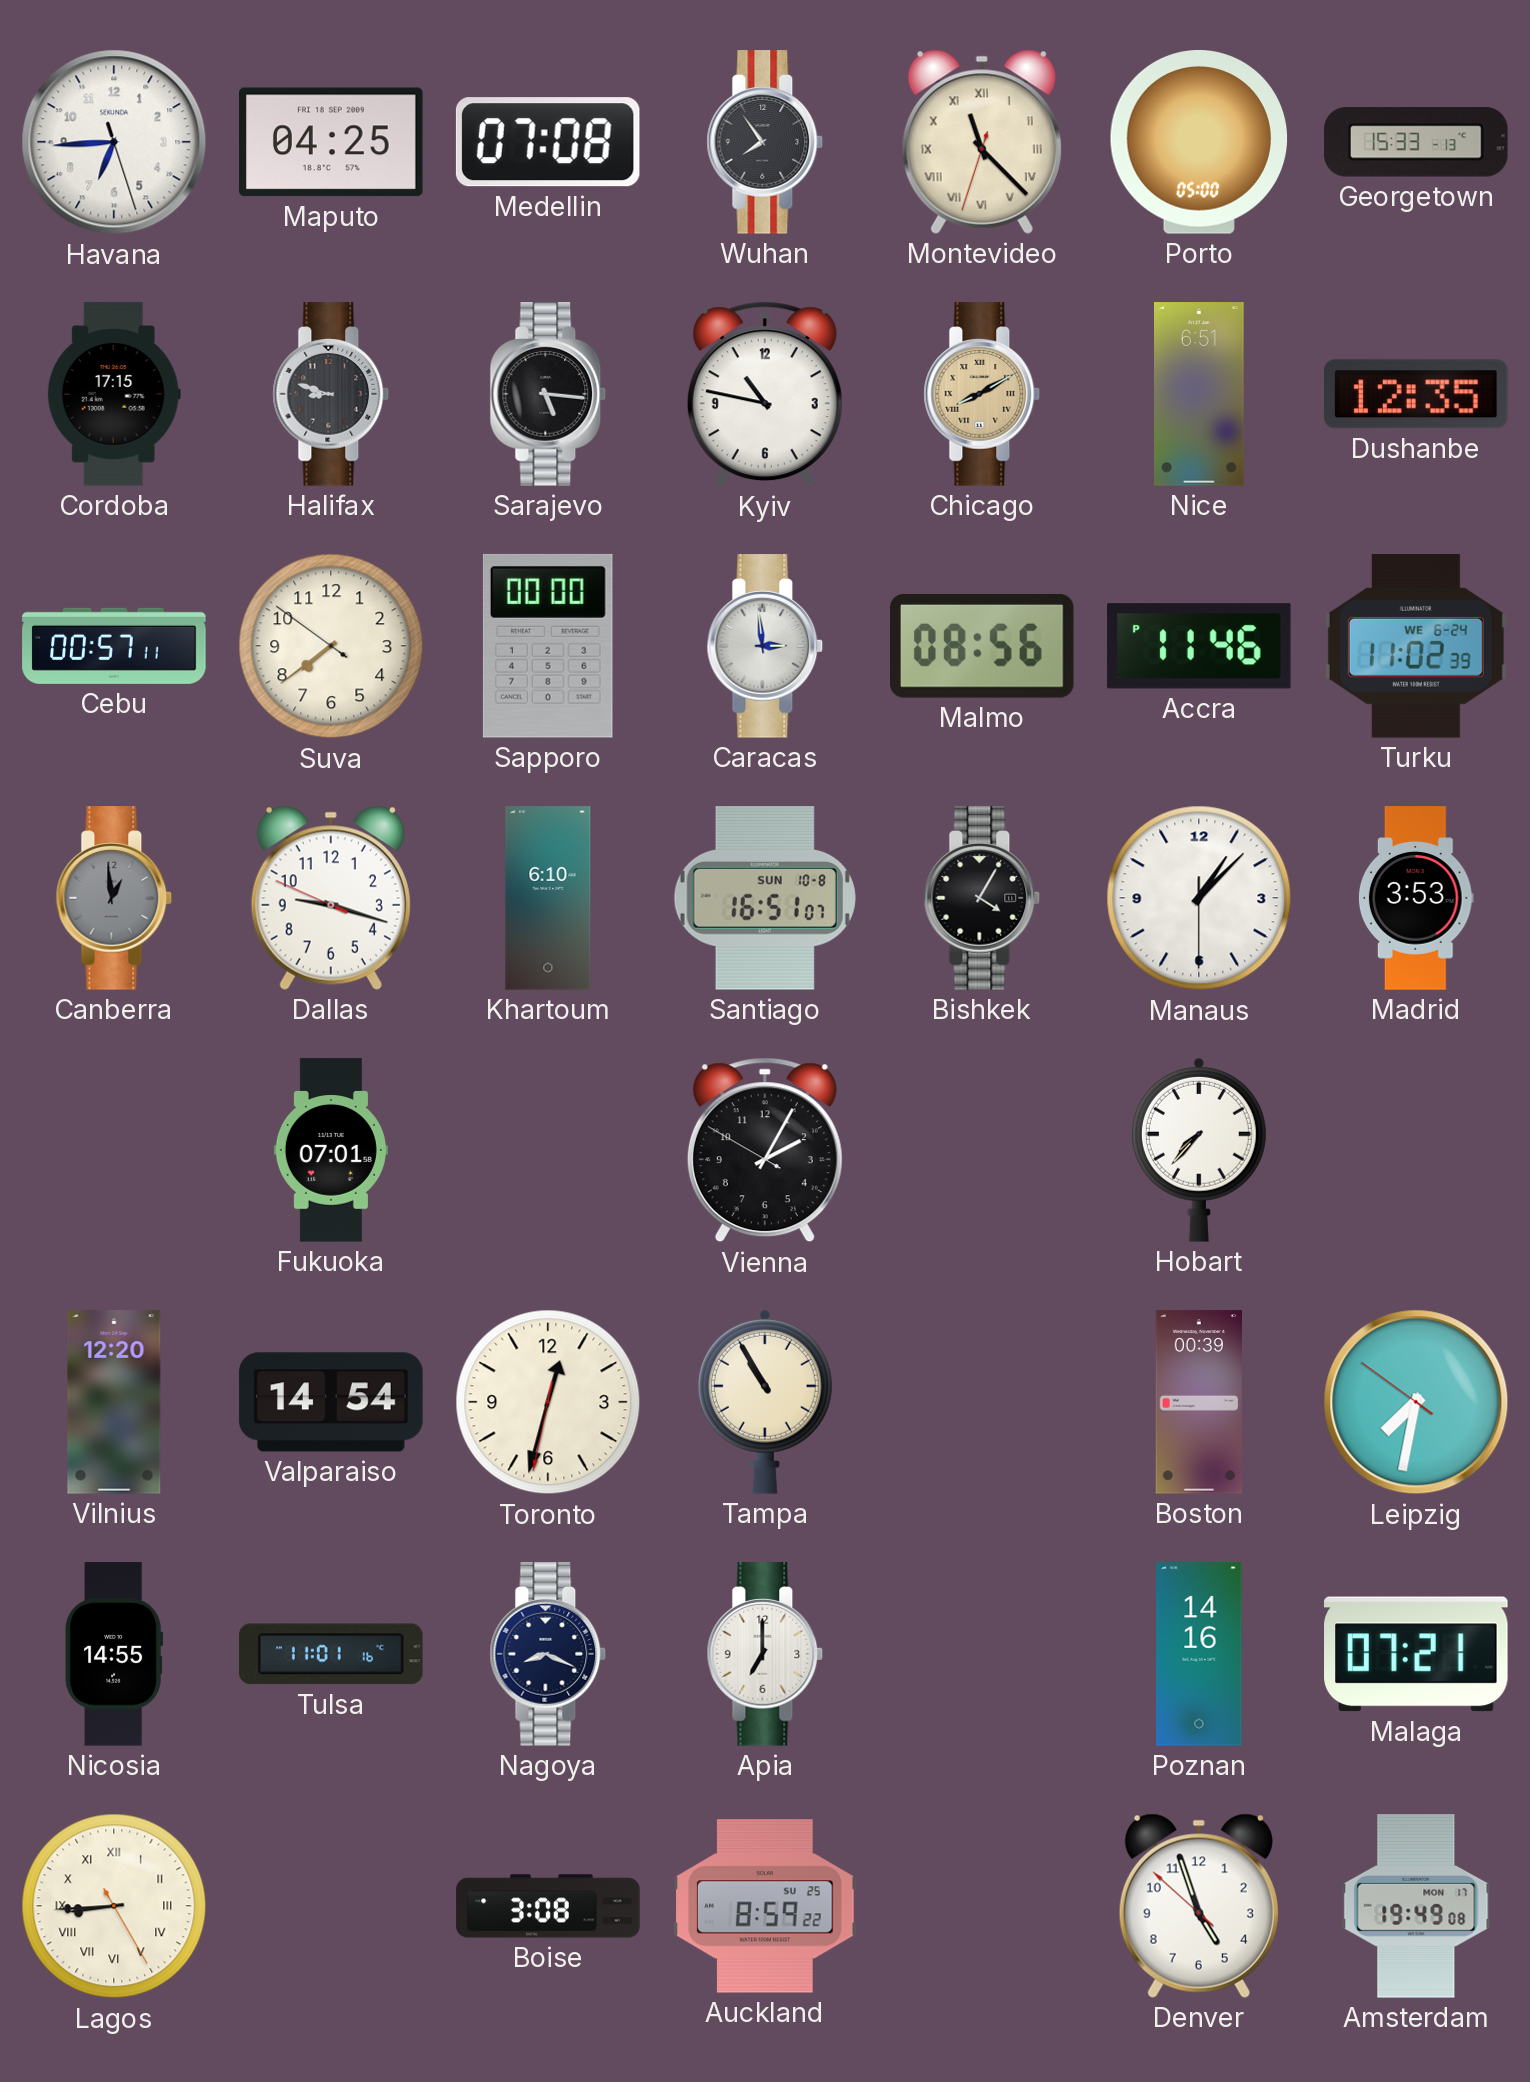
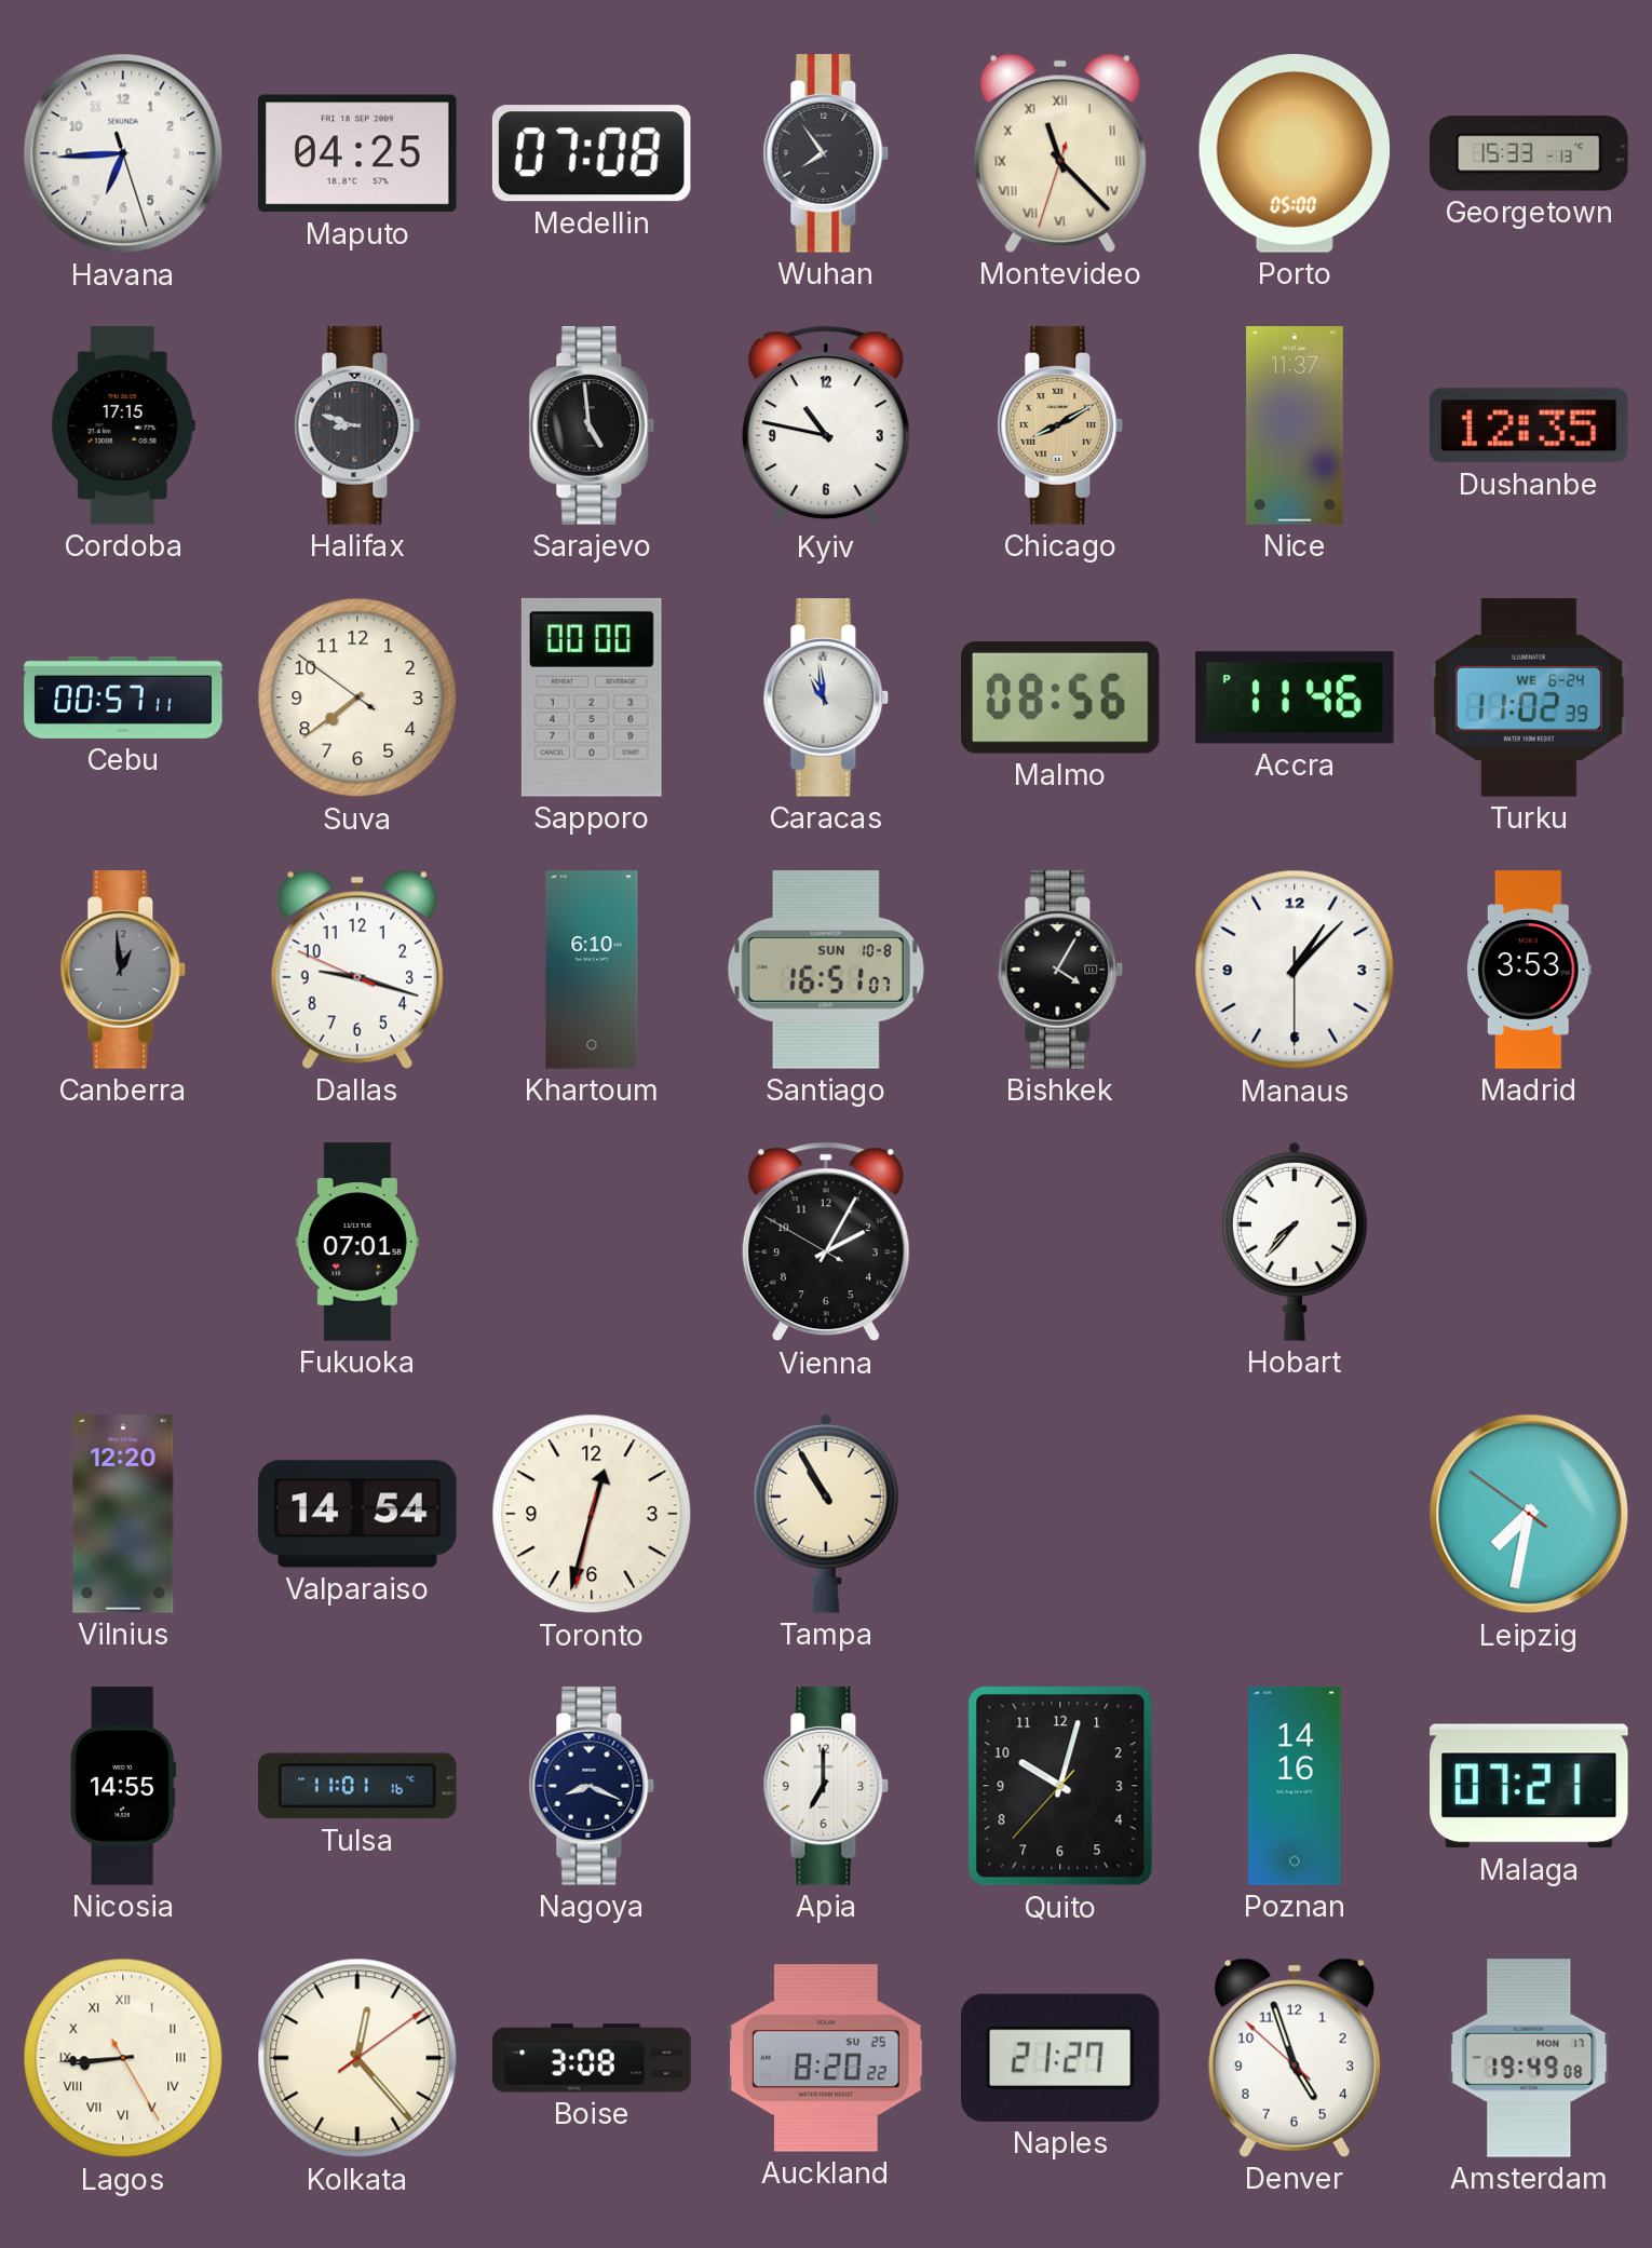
Sarajevo: 5:16 -> 4:59
Nice: 6:51 -> 11:37
Caracas: 2:59 -> 10:59
Boston: 00:39 -> none
Quito: none -> 10:02
Kolkata: none -> 12:23
Auckland: 8:59 -> 8:20
Naples: none -> 21:27
